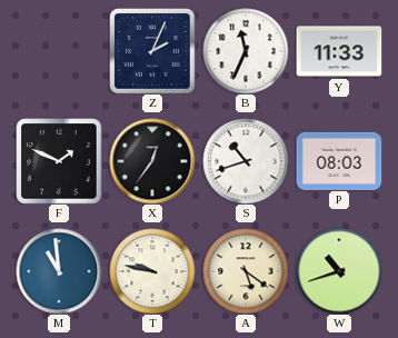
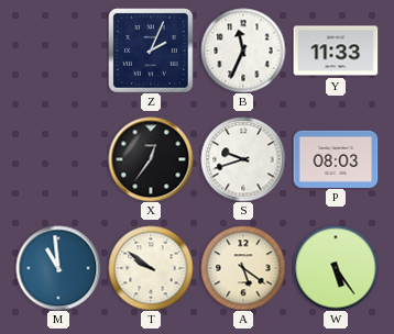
F: 1:49 -> none
S: 10:42 -> 9:42
T: 9:47 -> 9:51
W: 10:42 -> 5:24
